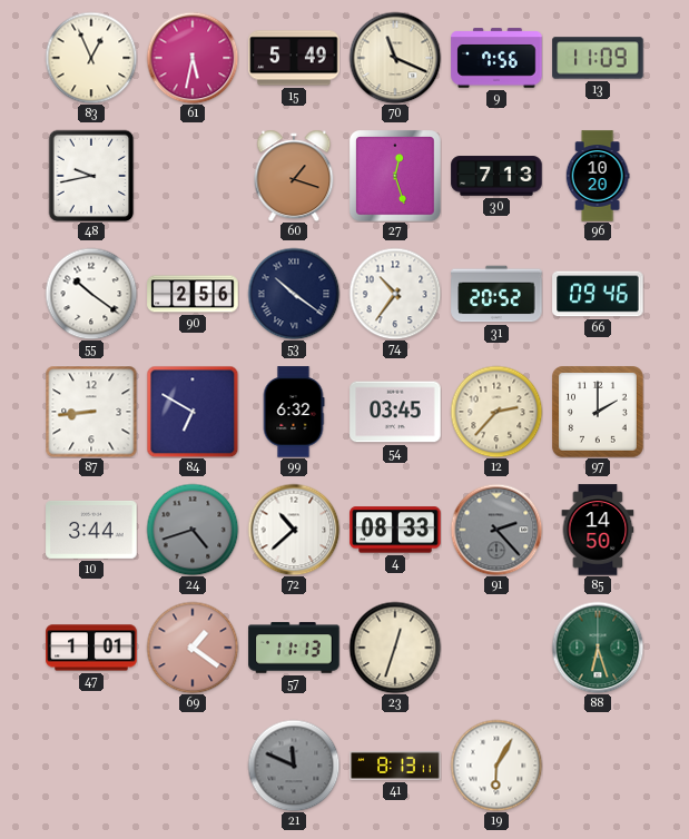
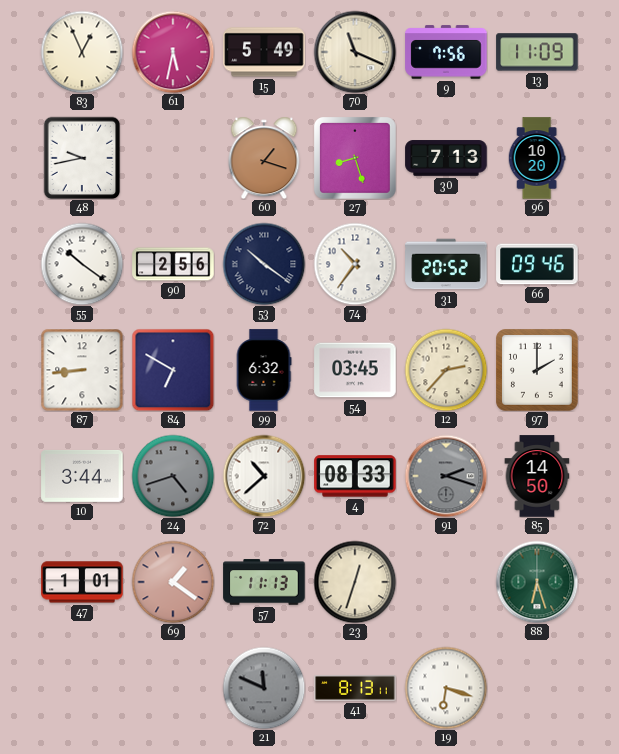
27: 12:27 -> 8:27
91: 2:23 -> 2:18
19: 6:05 -> 6:18
